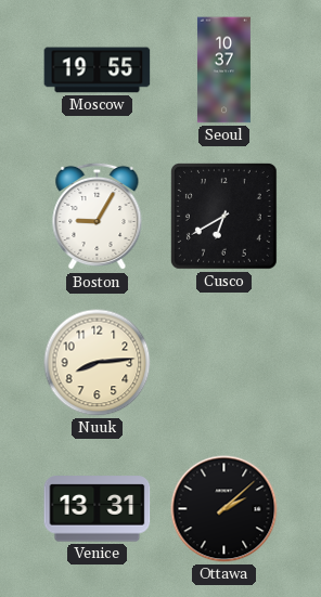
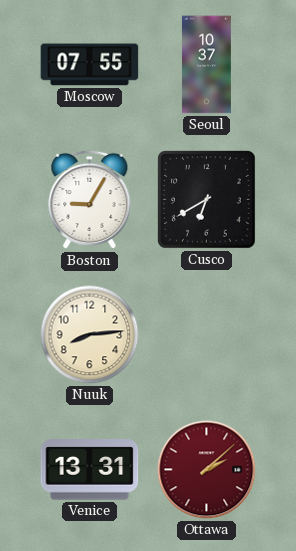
Moscow: 19:55 -> 07:55
Ottawa dial: black -> burgundy
